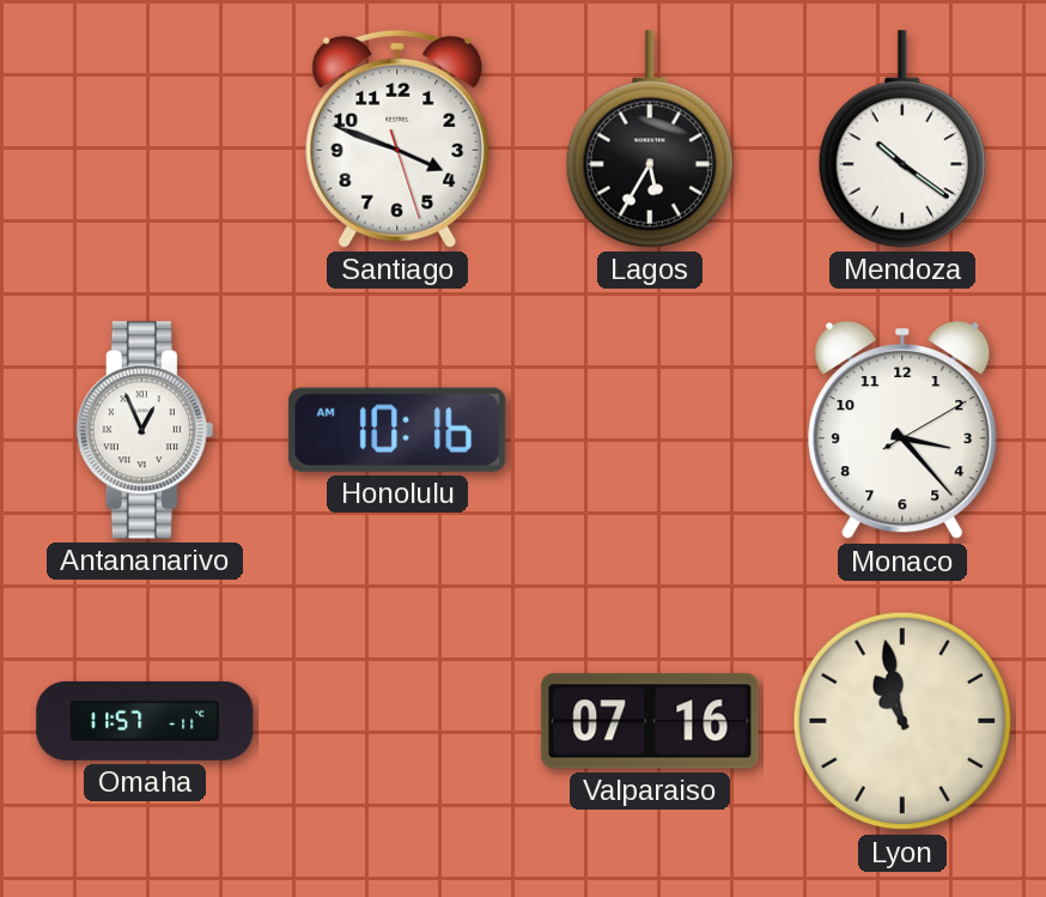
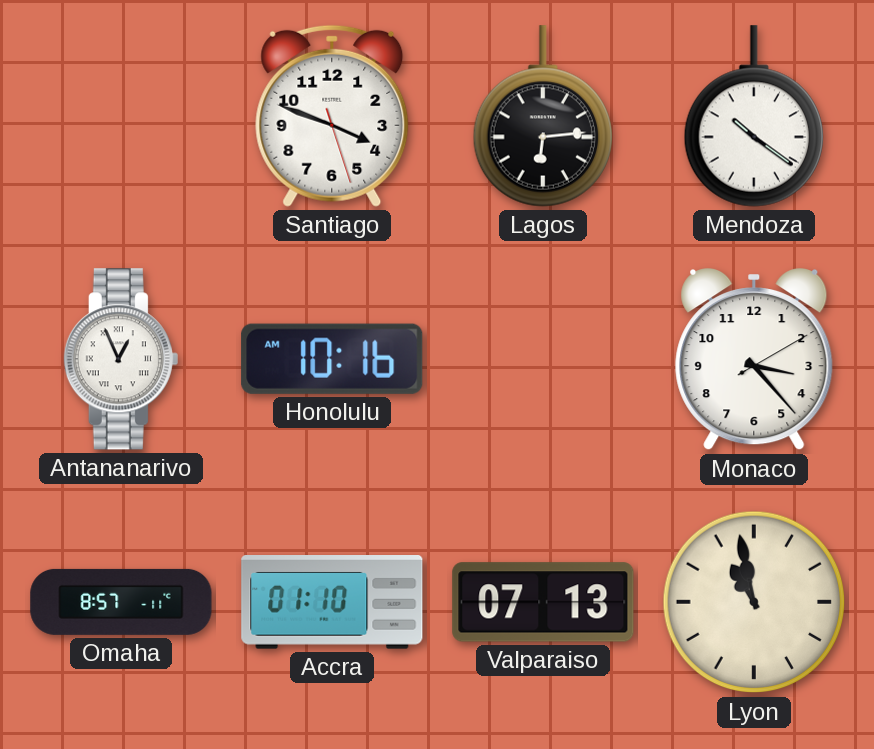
Lagos: 5:35 -> 6:14
Omaha: 11:57 -> 8:57
Accra: none -> 01:10
Valparaiso: 07:16 -> 07:13
